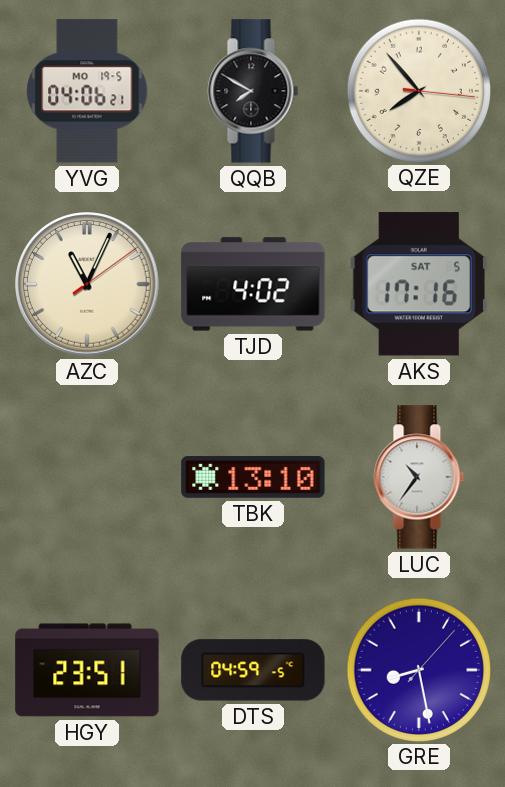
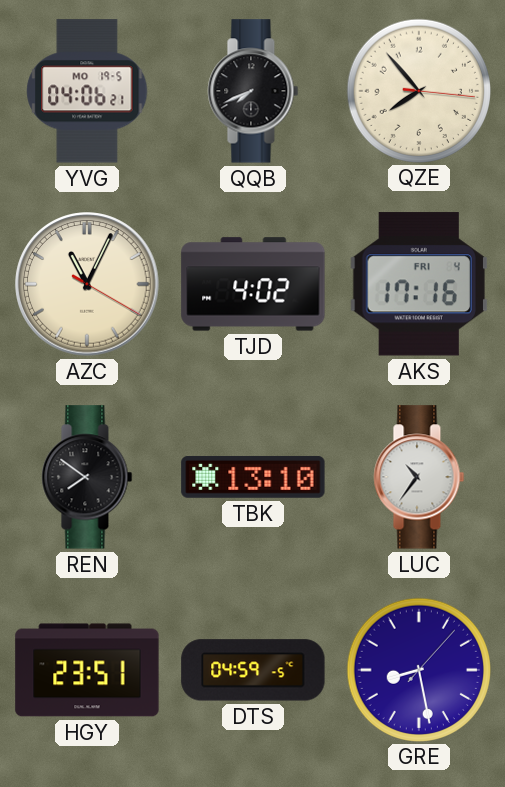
QQB: 7:50 -> 7:41
AZC: 11:04:09 -> 11:04:20
AKS date: SAT 5 -> FRI 4
REN: none -> 7:51
